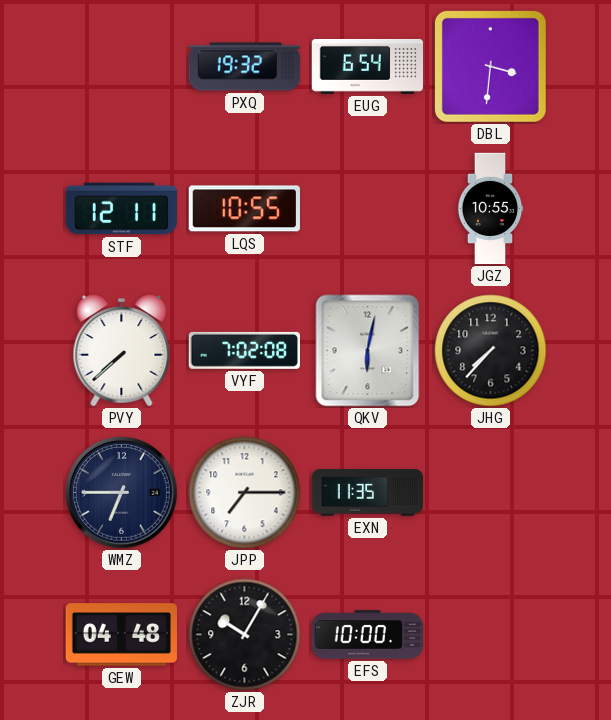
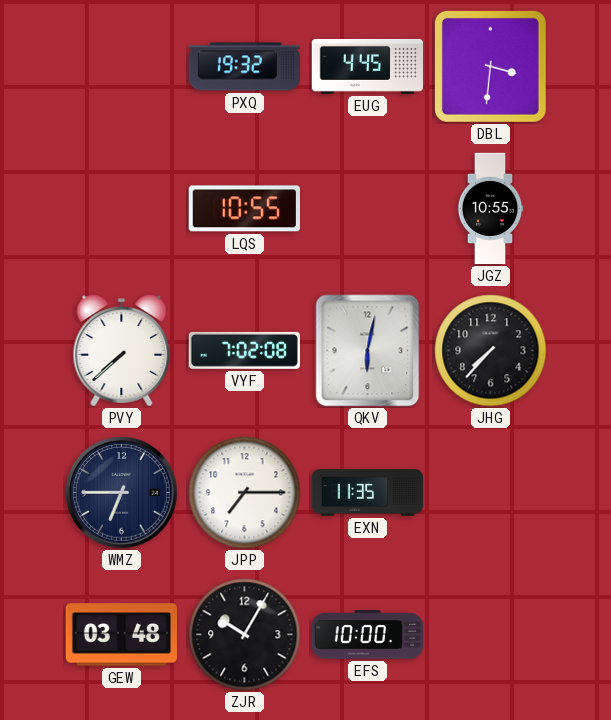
EUG: 6:54 -> 4:45
STF: 12:11 -> none
GEW: 04:48 -> 03:48
